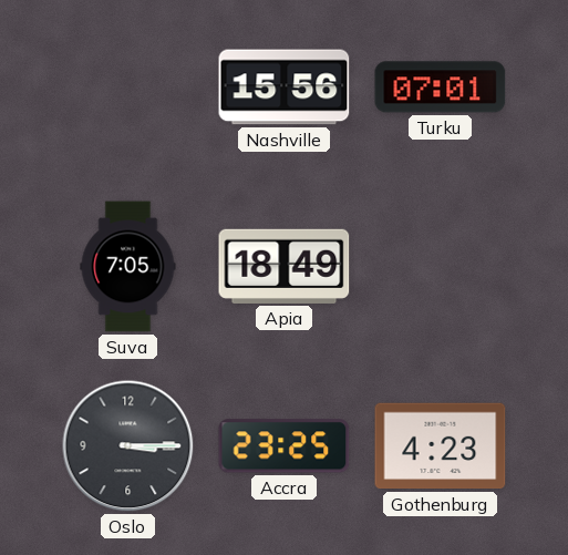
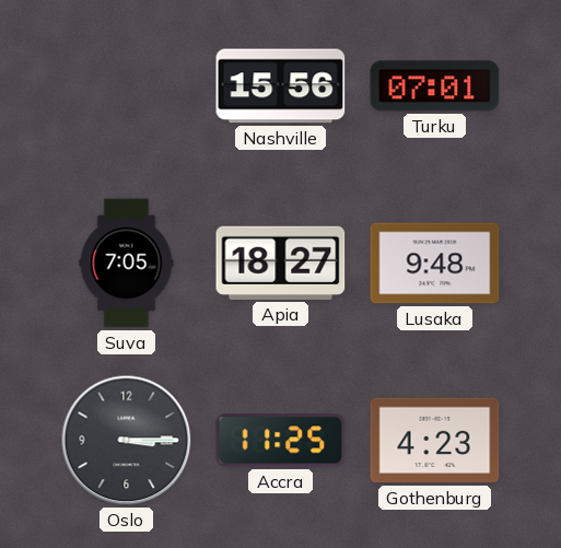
Apia: 18:49 -> 18:27
Lusaka: none -> 9:48
Accra: 23:25 -> 11:25
